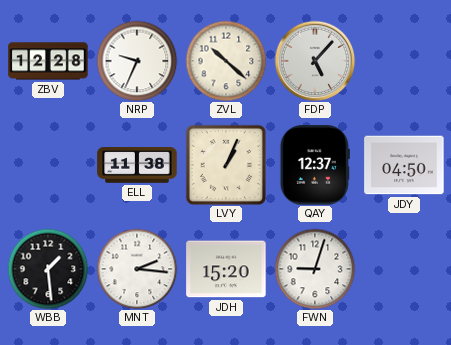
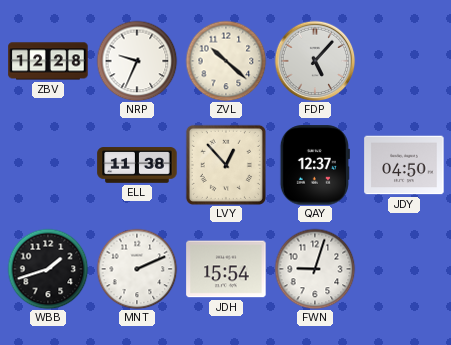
LVY: 1:04 -> 12:53
WBB: 1:29 -> 1:42
MNT: 2:16 -> 2:11
JDH: 15:20 -> 15:54
